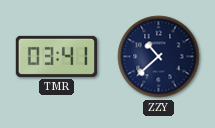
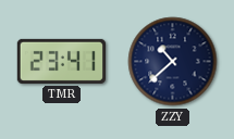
TMR: 03:41 -> 23:41
